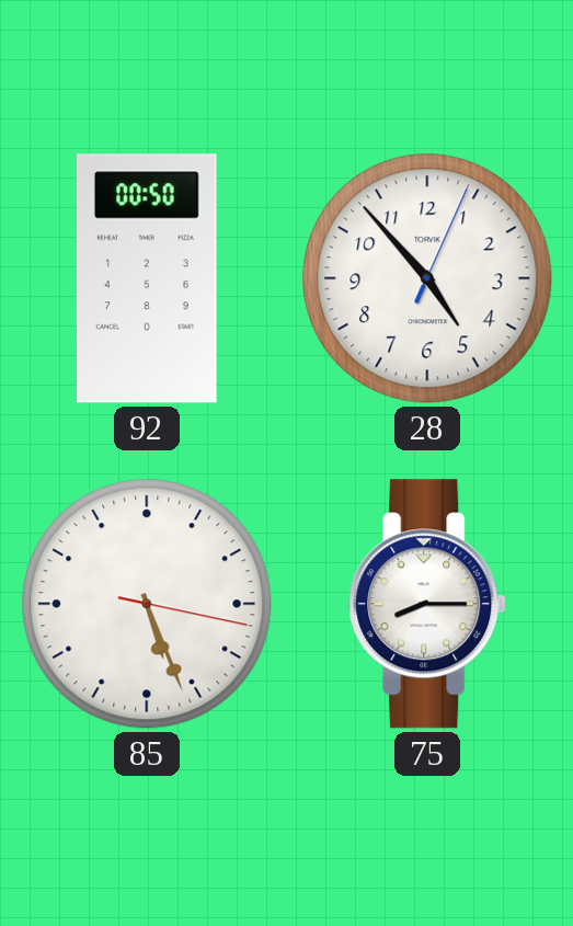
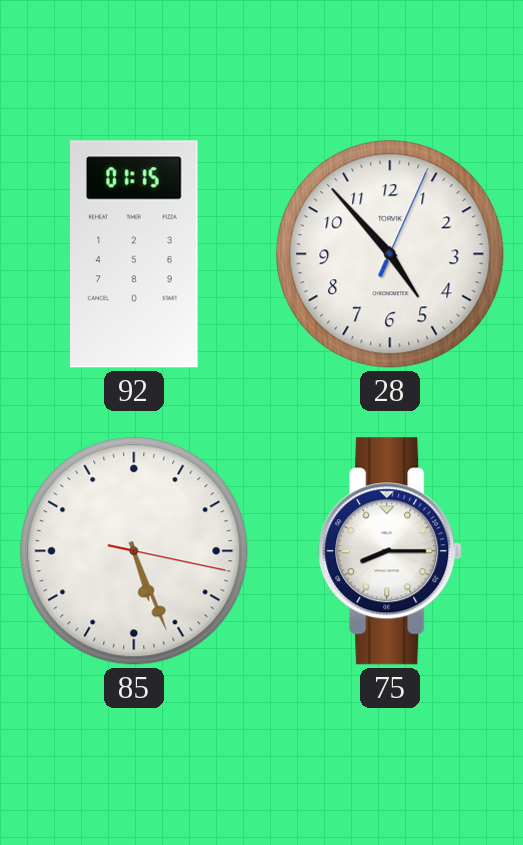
92: 00:50 -> 01:15
